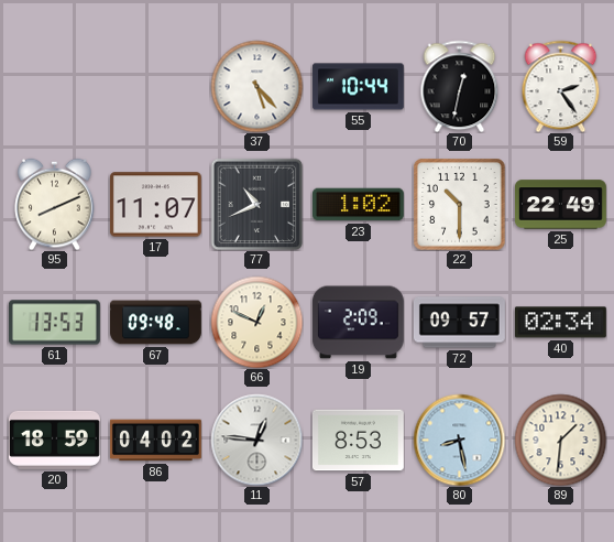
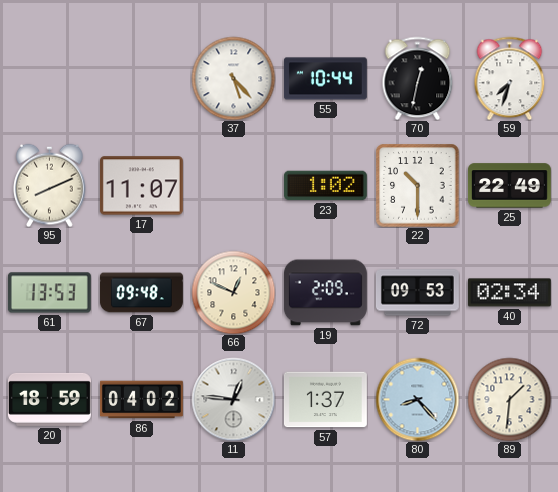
59: 2:24 -> 7:33
77: 10:41 -> none
72: 09:57 -> 09:53
57: 8:53 -> 1:37
80: 8:28 -> 8:23
